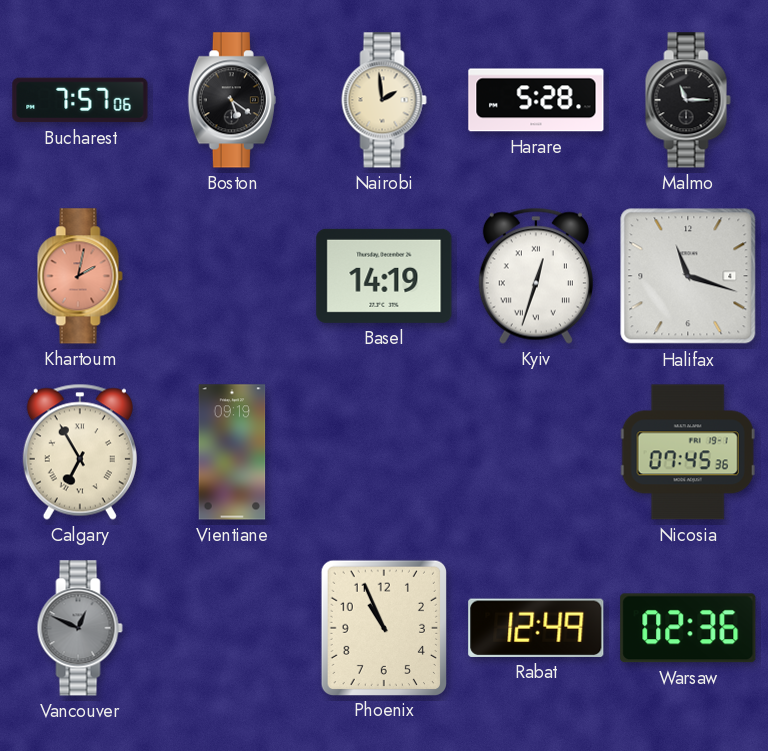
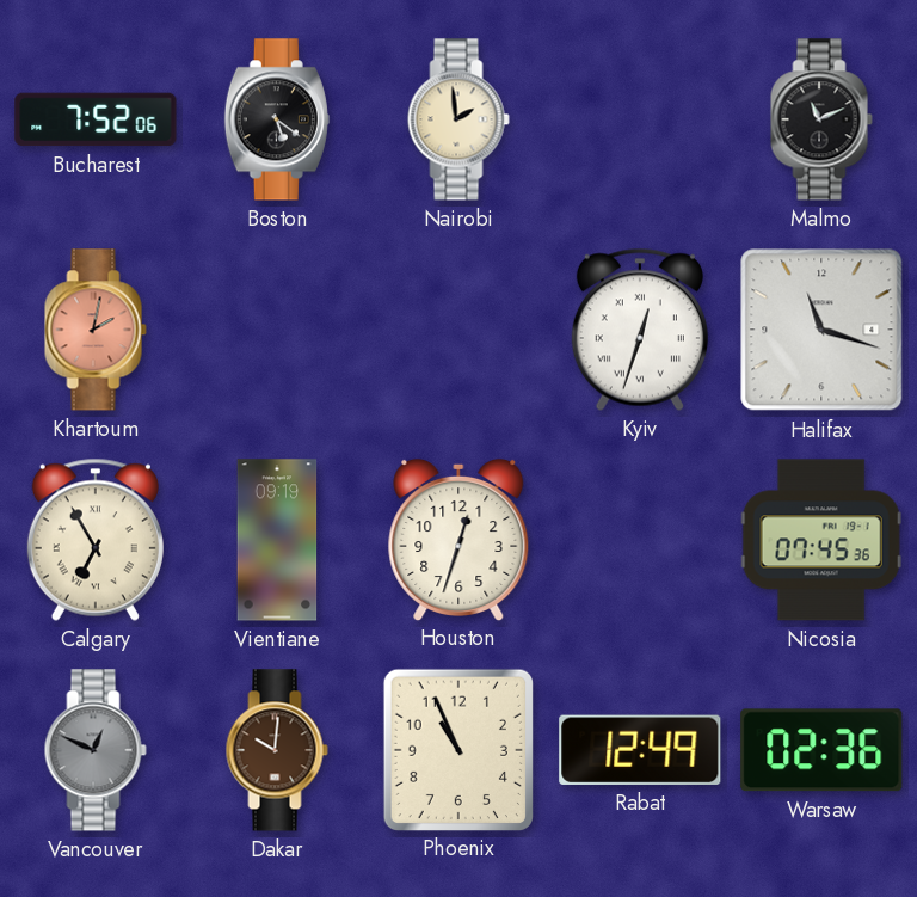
Bucharest: 7:57 -> 7:52
Harare: 5:28 -> none
Malmo: 11:15 -> 11:11
Basel: 14:19 -> none
Houston: none -> 12:33
Dakar: none -> 10:01
